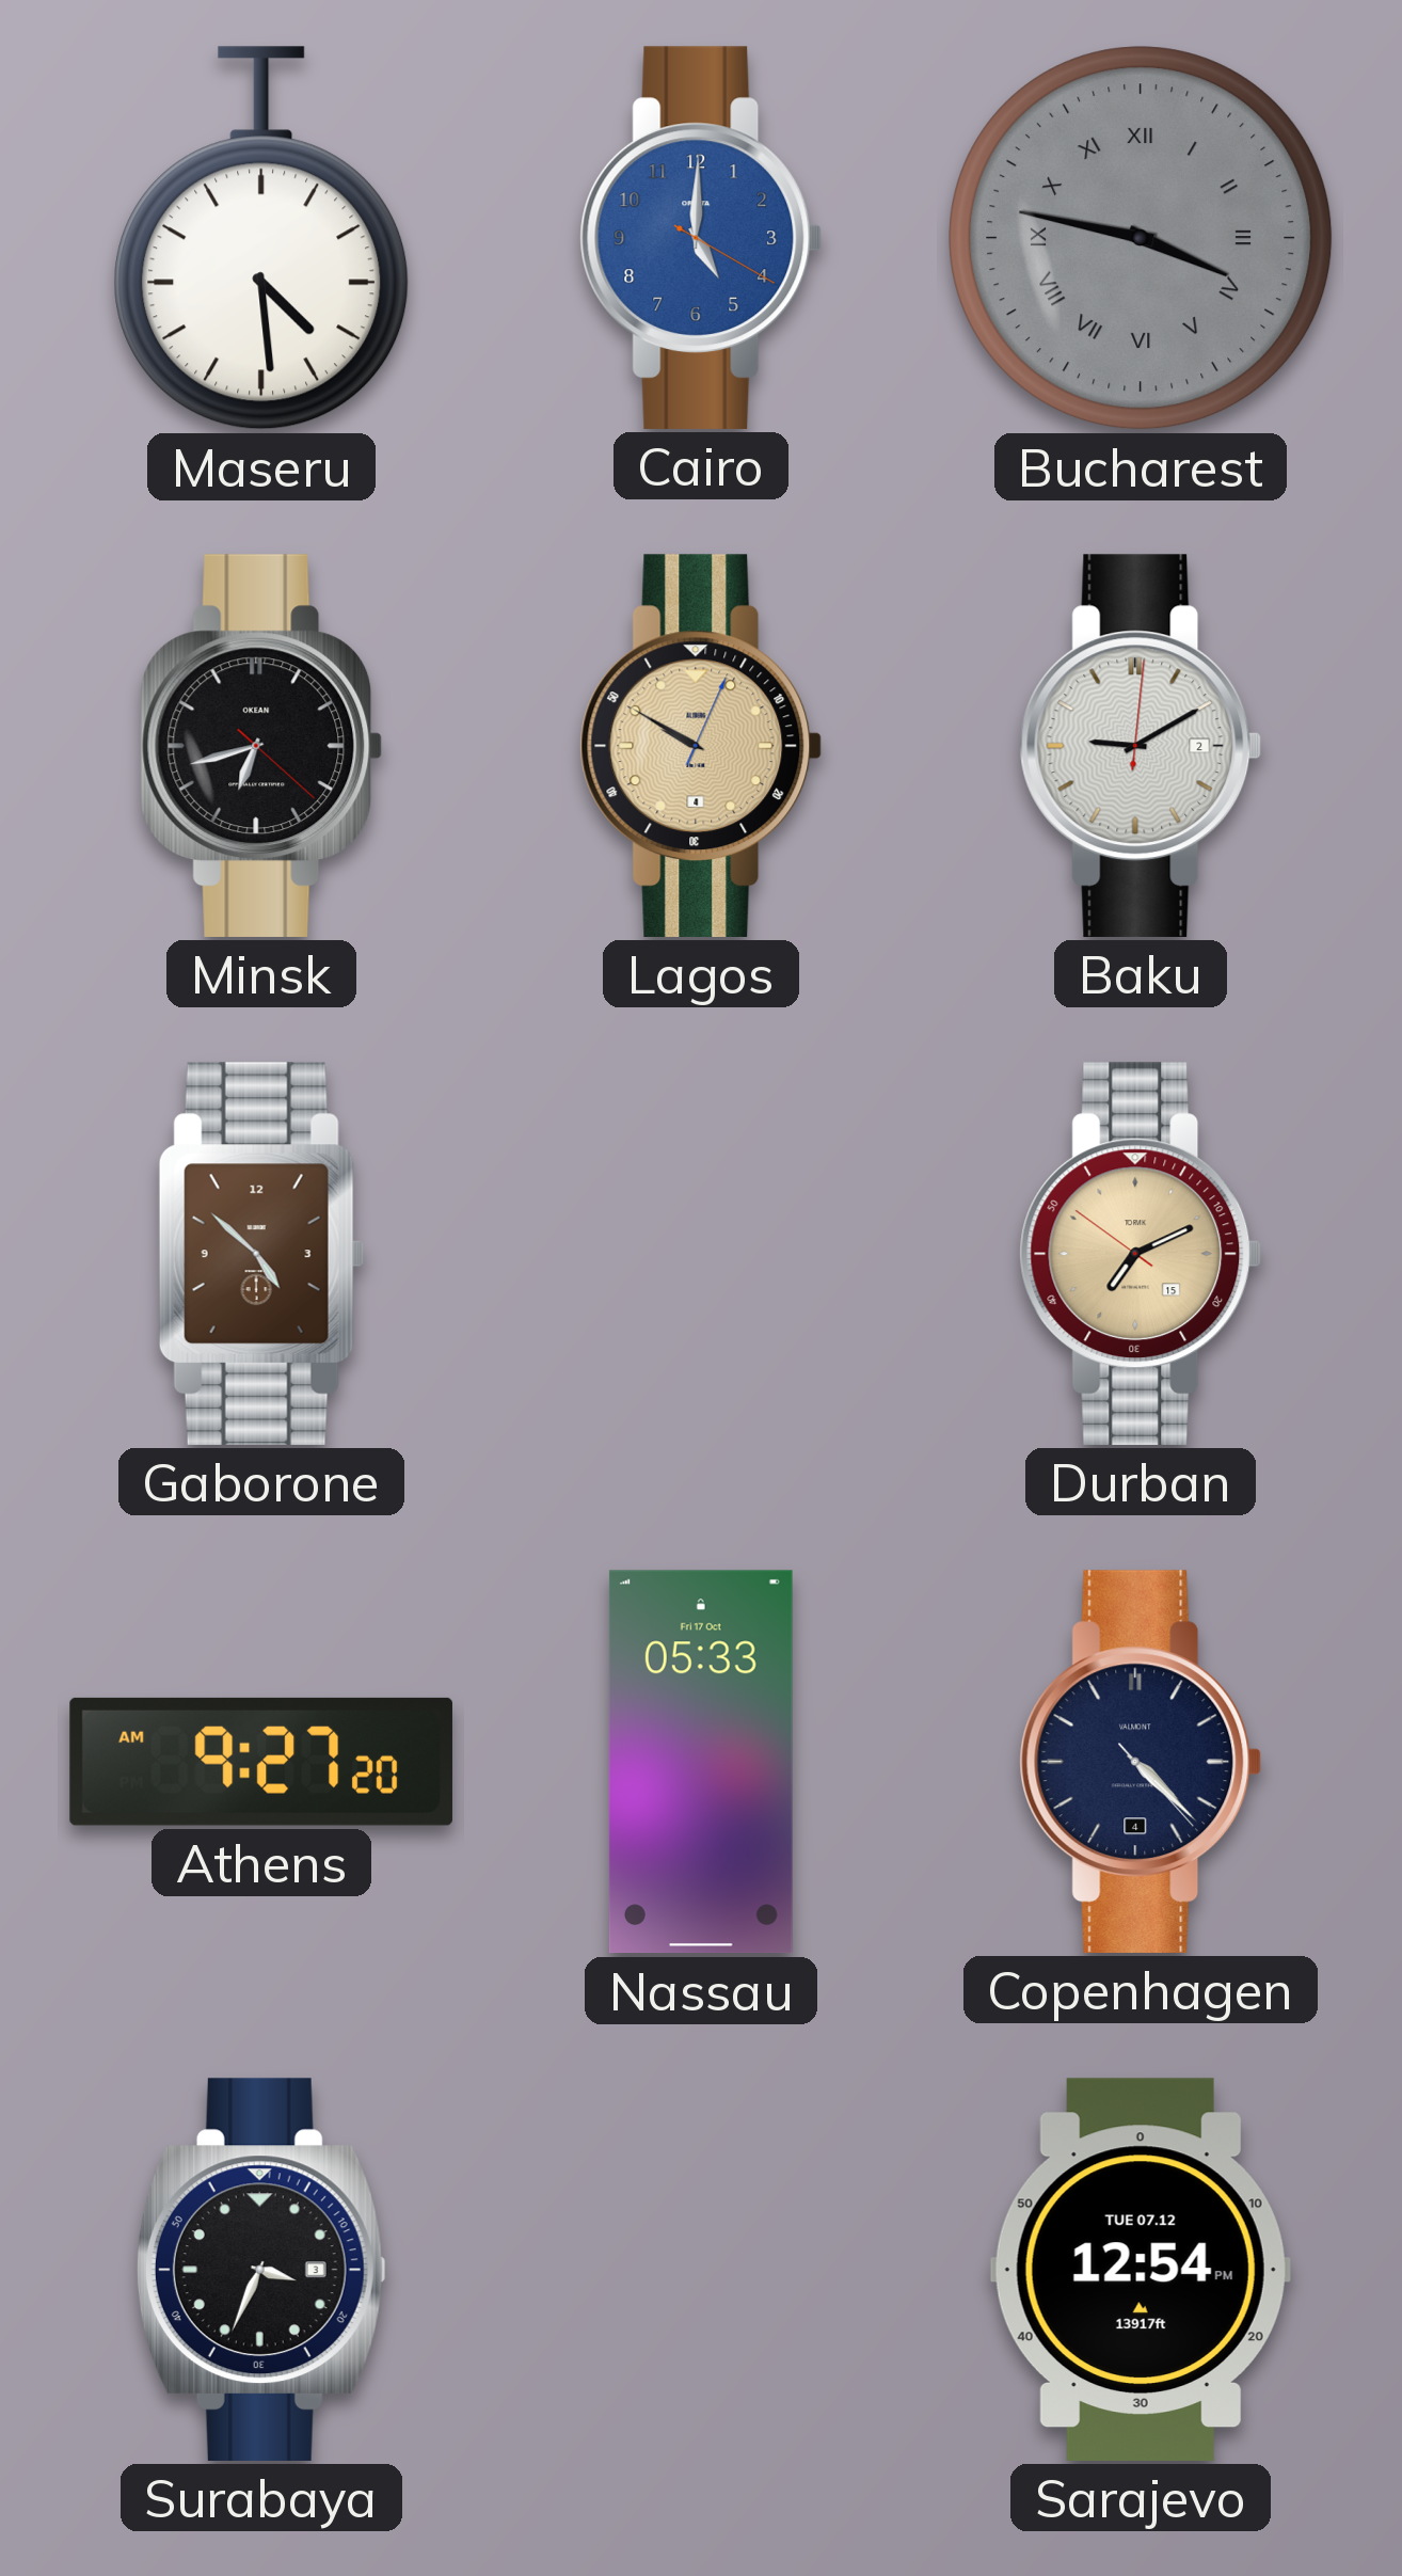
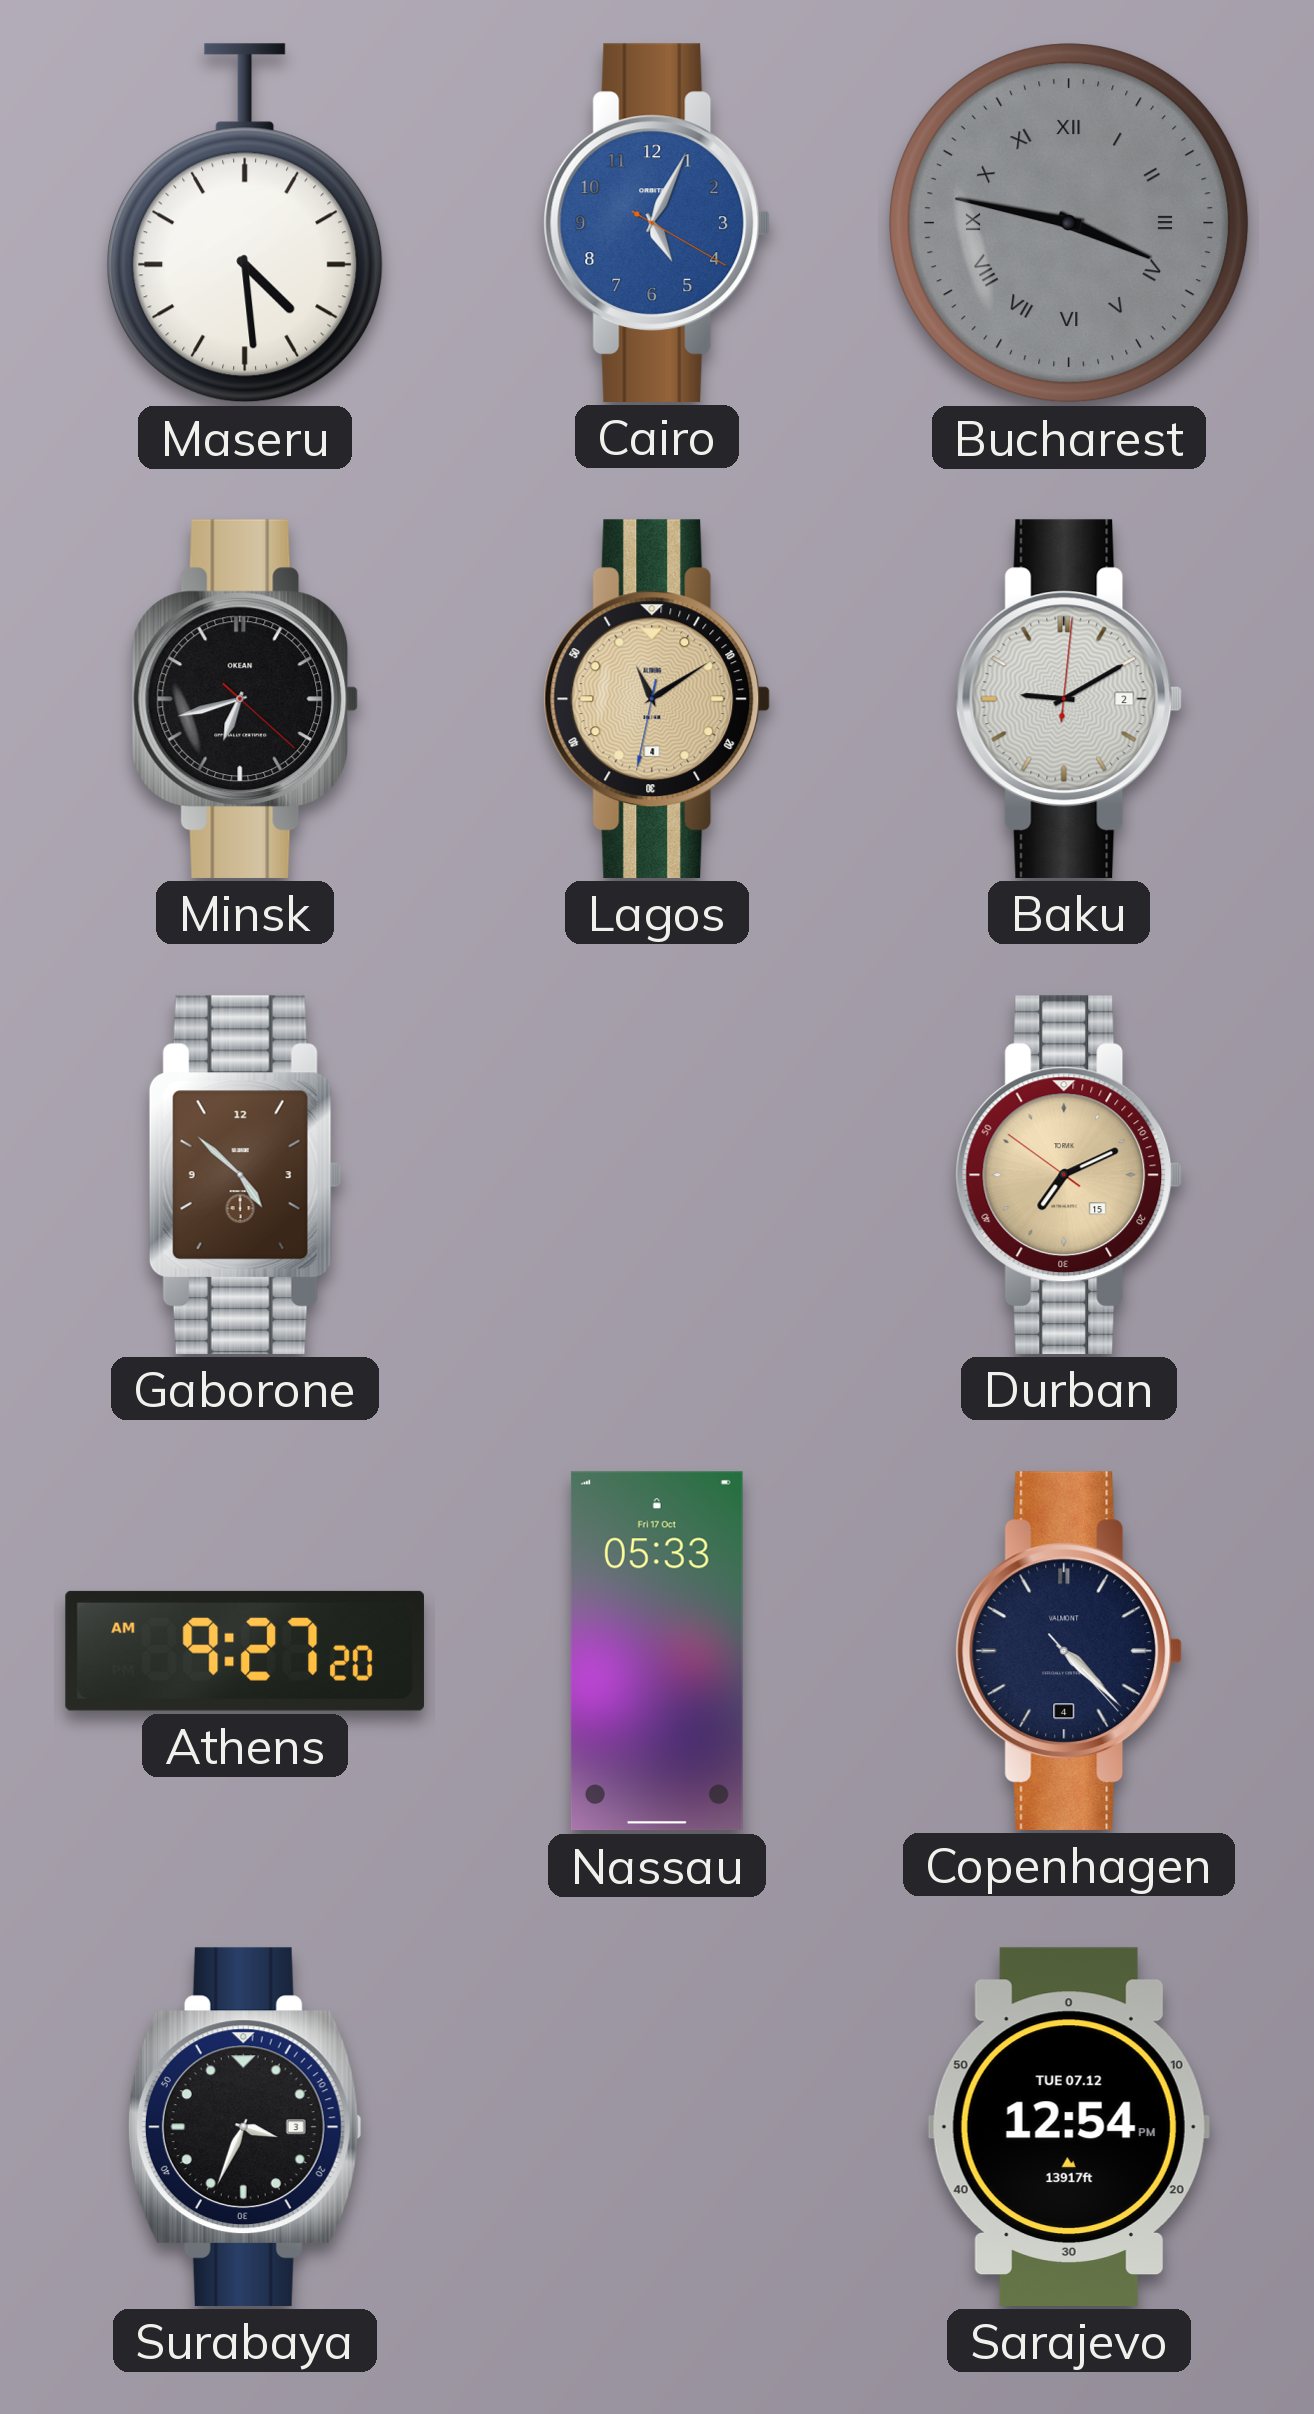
Cairo: 5:00 -> 5:04
Lagos: 9:50 -> 11:09
